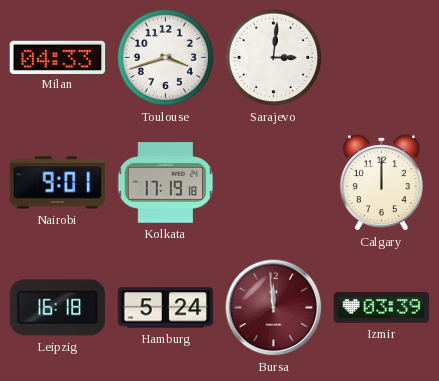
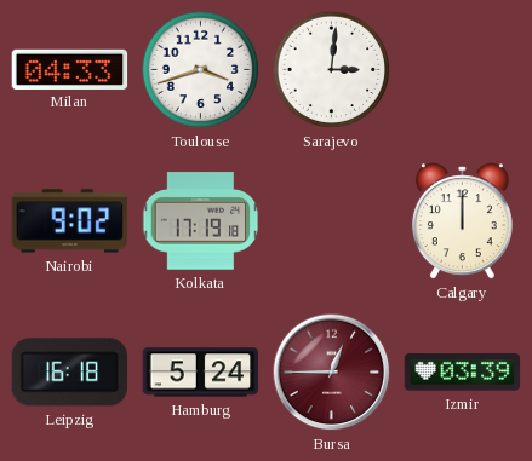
Nairobi: 9:01 -> 9:02
Bursa: 11:59 -> 12:45
